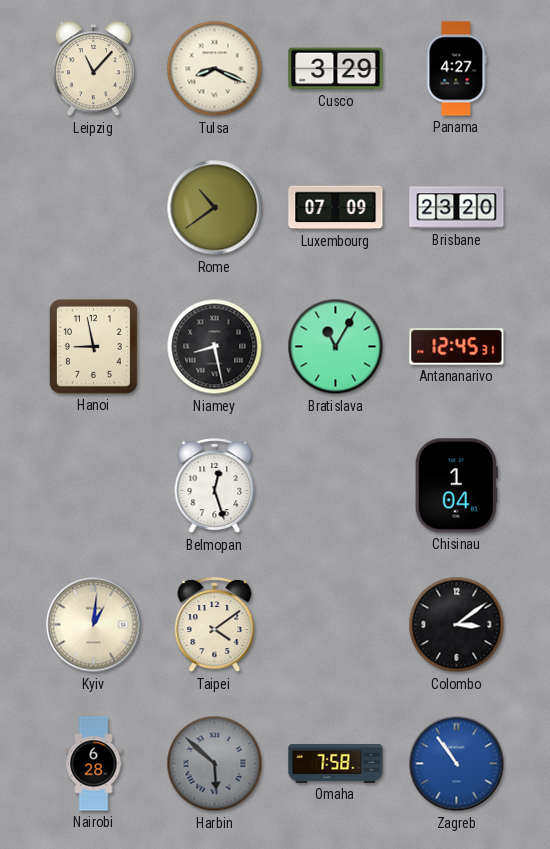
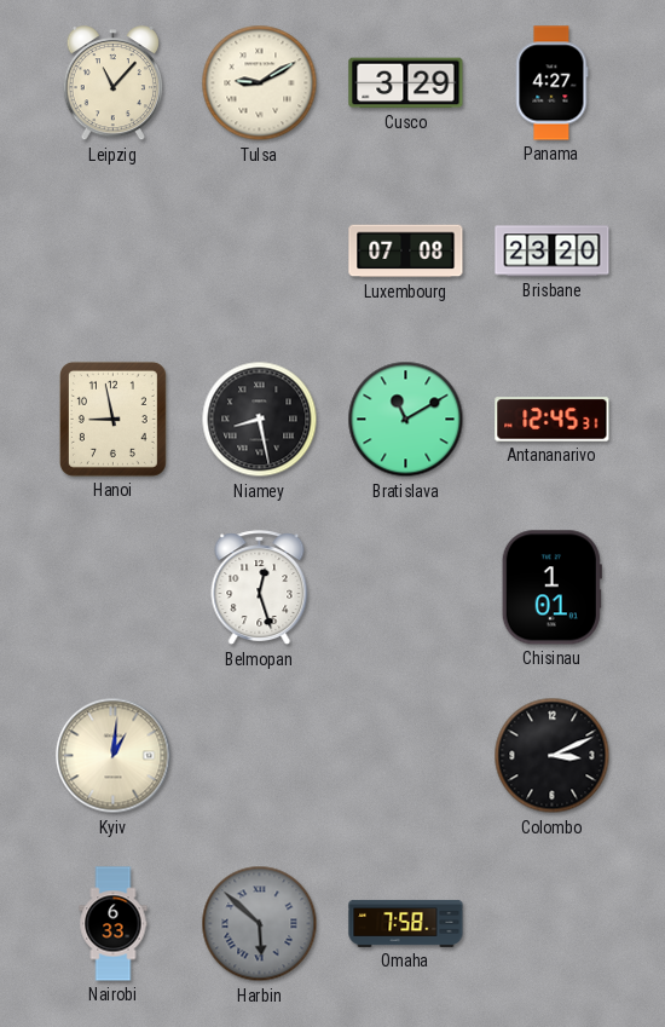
Tulsa: 8:19 -> 9:10
Rome: 10:39 -> none
Luxembourg: 07:09 -> 07:08
Bratislava: 11:05 -> 11:10
Chisinau: 1:04 -> 1:01
Taipei: 4:09 -> none
Colombo: 3:09 -> 3:11
Nairobi: 6:28 -> 6:33
Zagreb: 10:54 -> none
